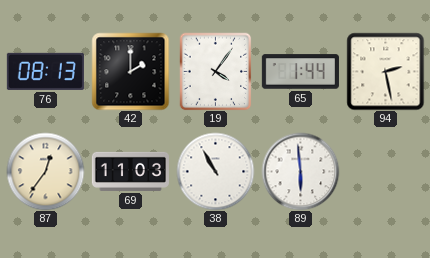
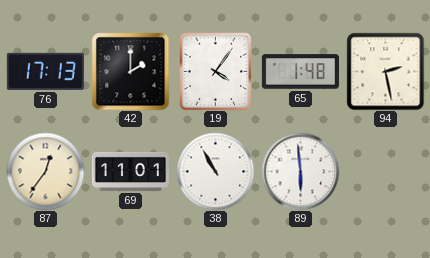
76: 08:13 -> 17:13
65: 1:44 -> 1:48
69: 11:03 -> 11:01
